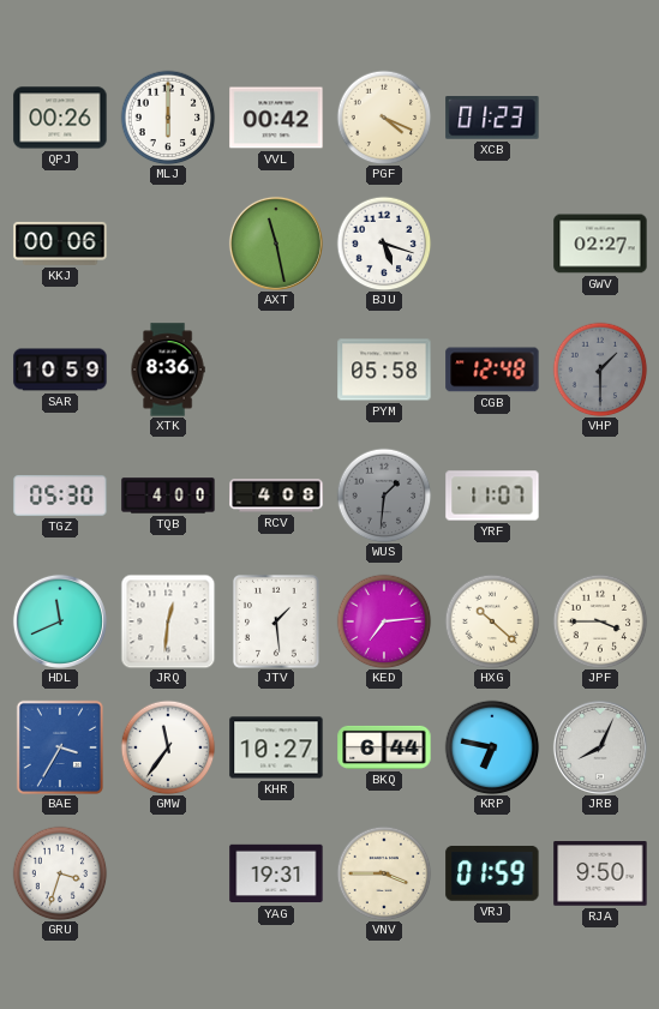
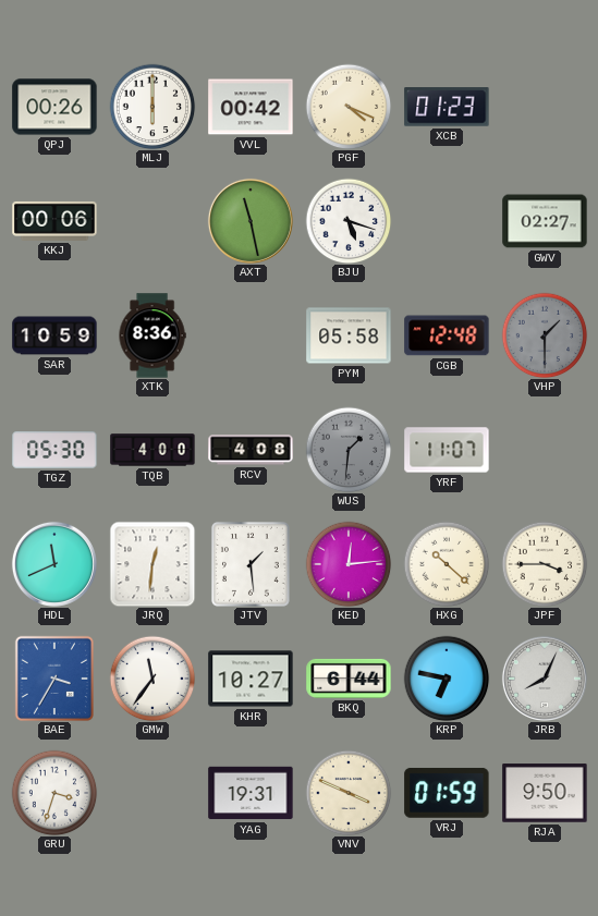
KED: 7:14 -> 12:14
VNV: 3:45 -> 3:49
